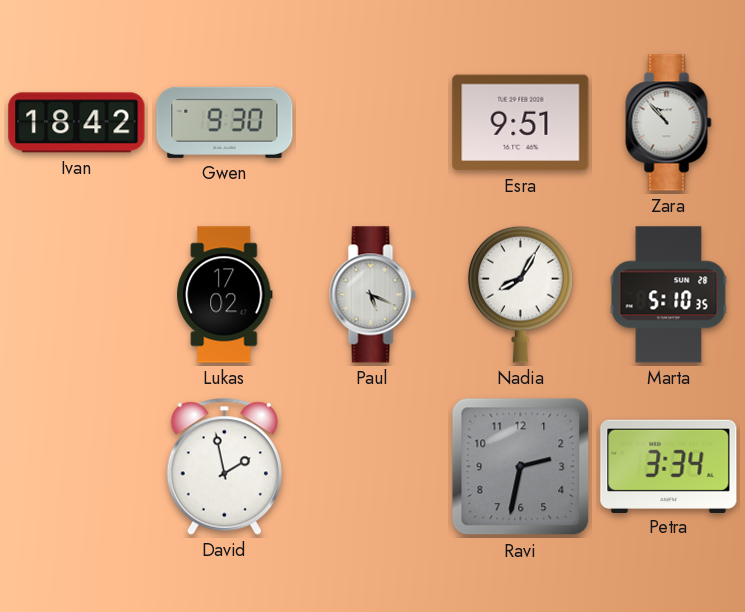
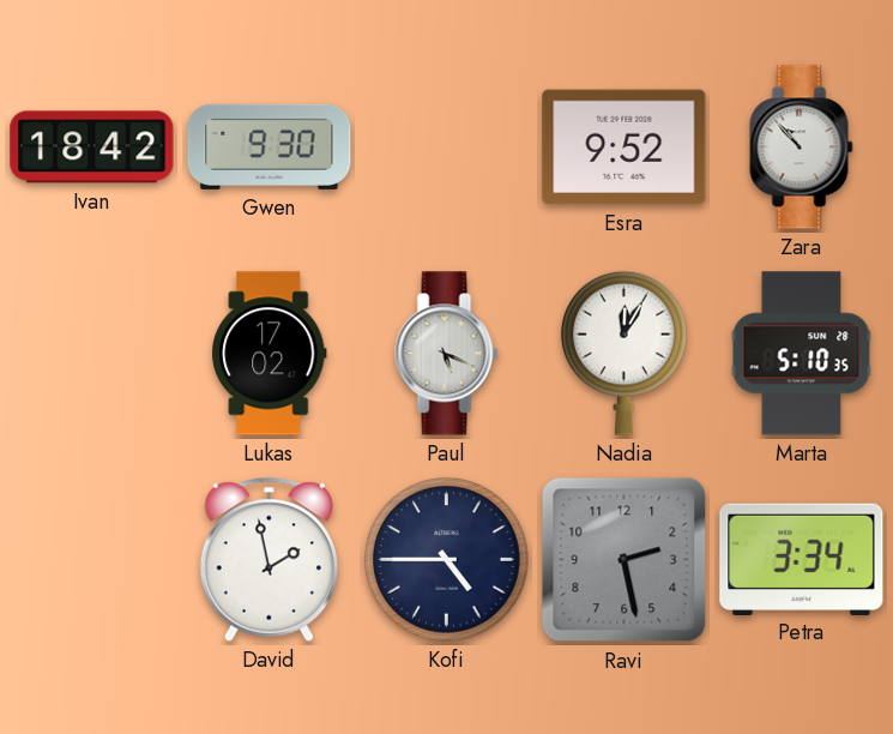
Esra: 9:51 -> 9:52
Nadia: 8:05 -> 12:05
Kofi: none -> 4:45
Ravi: 2:32 -> 2:28
